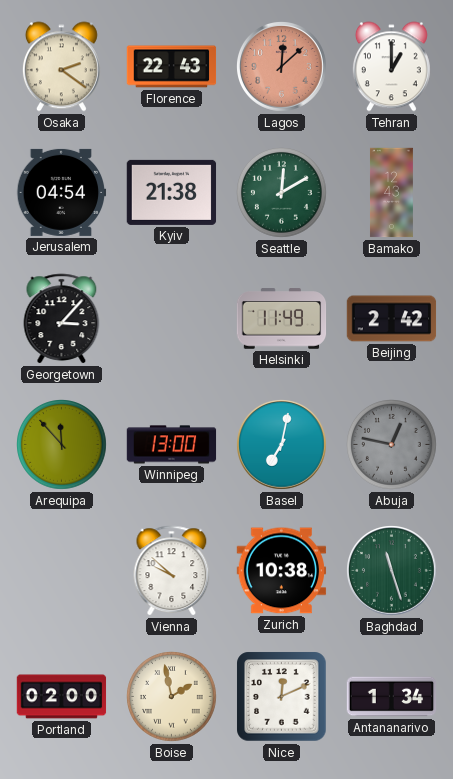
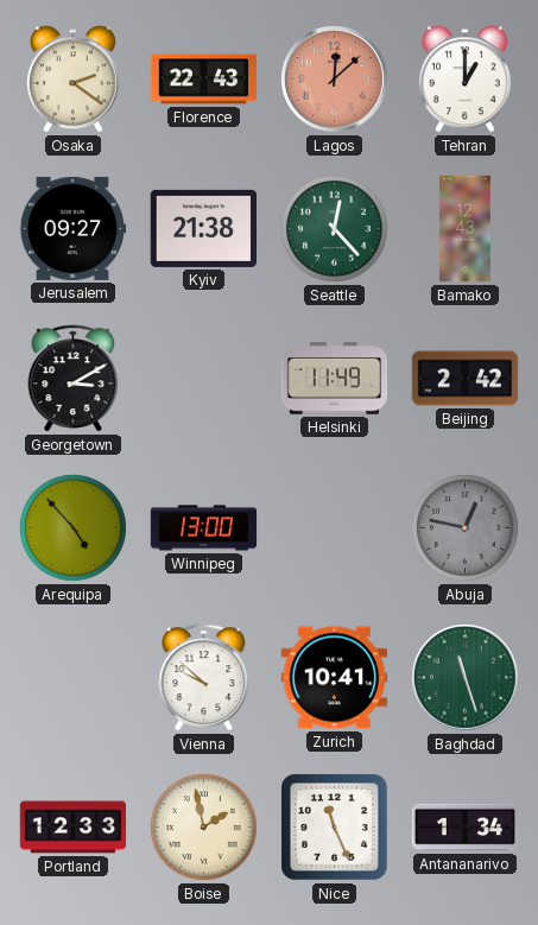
Jerusalem: 04:54 -> 09:27
Seattle: 12:10 -> 12:23
Georgetown: 3:07 -> 3:10
Arequipa: 11:53 -> 4:53
Basel: 7:02 -> none
Zurich: 10:38 -> 10:41
Portland: 02:00 -> 12:33
Nice: 12:11 -> 11:26
